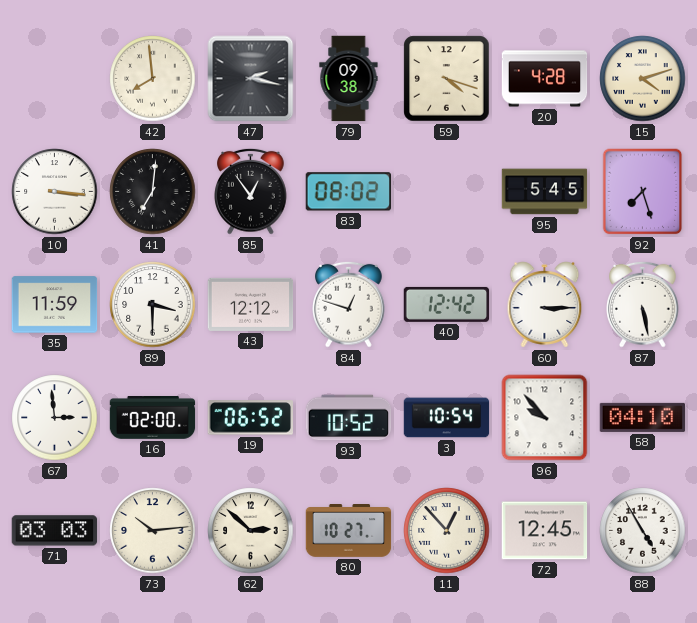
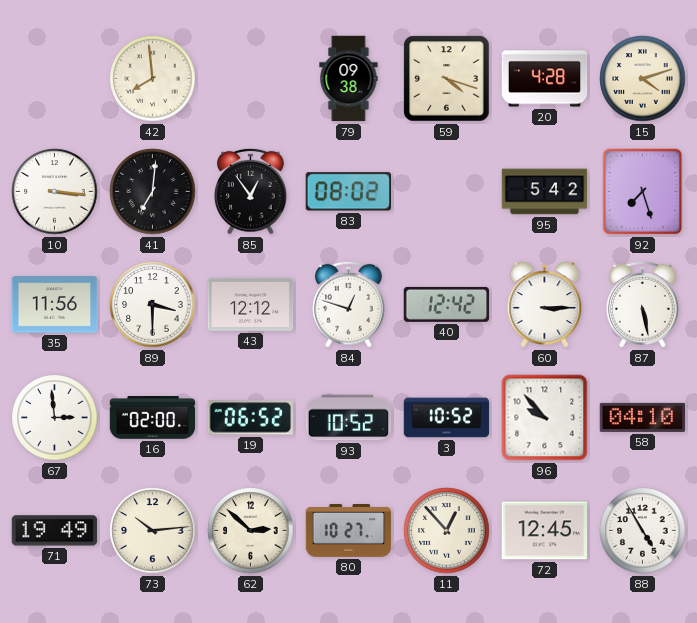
47: 2:17 -> none
95: 5:45 -> 5:42
35: 11:59 -> 11:56
3: 10:54 -> 10:52
71: 03:03 -> 19:49
